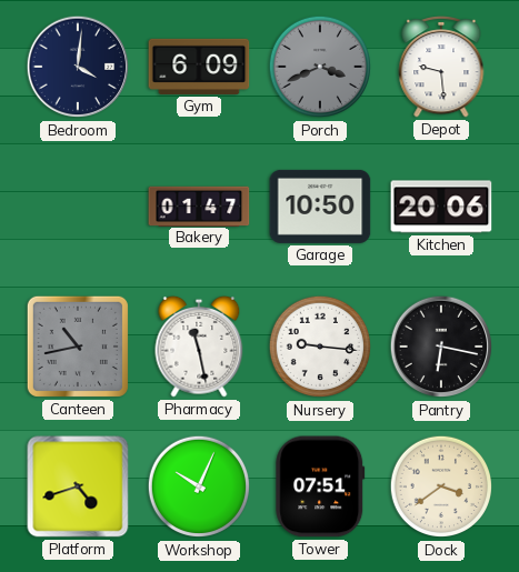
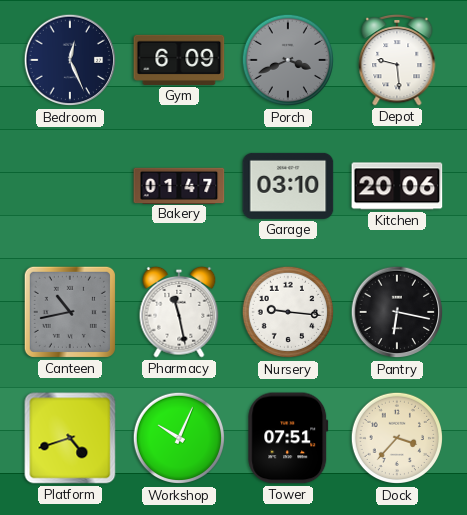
Bedroom: 4:01 -> 12:26
Garage: 10:50 -> 03:10
Dock: 3:39 -> 3:37
